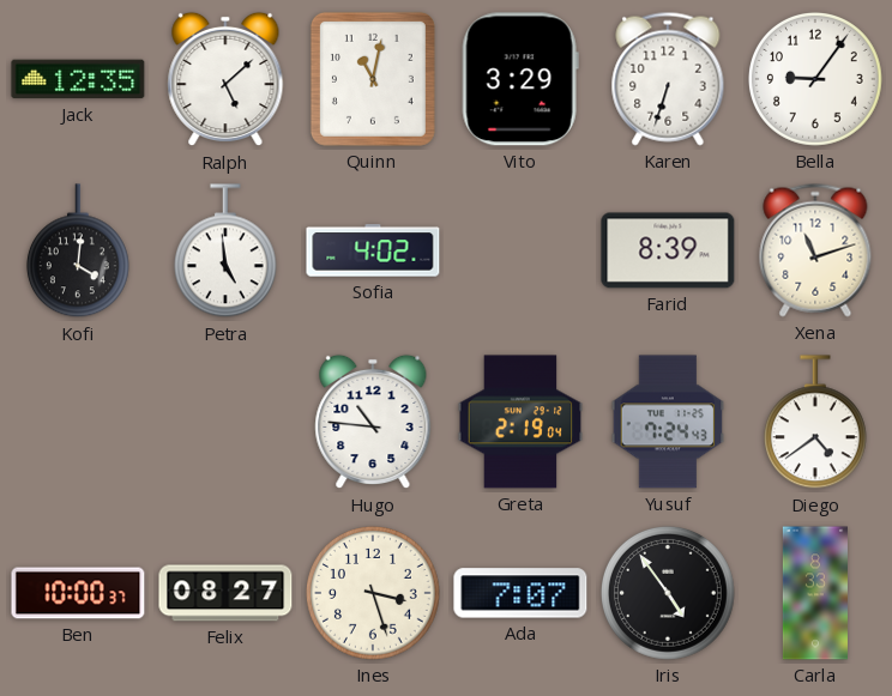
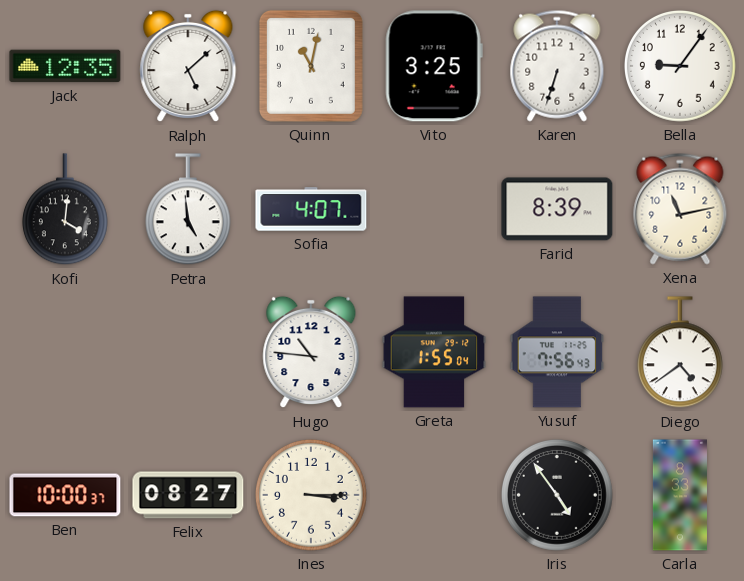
Vito: 3:29 -> 3:25
Sofia: 4:02 -> 4:07
Xena: 11:12 -> 11:13
Greta: 2:19 -> 1:55
Yusuf: 7:24 -> 7:56
Ines: 3:27 -> 3:15
Ada: 7:07 -> none
